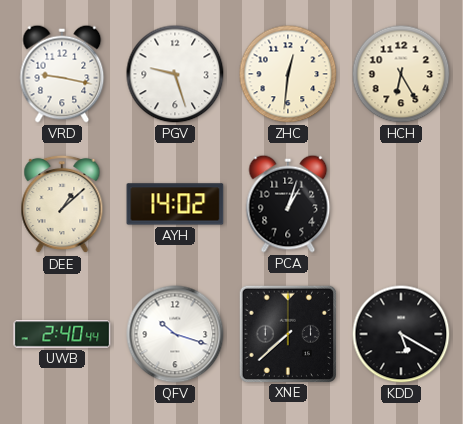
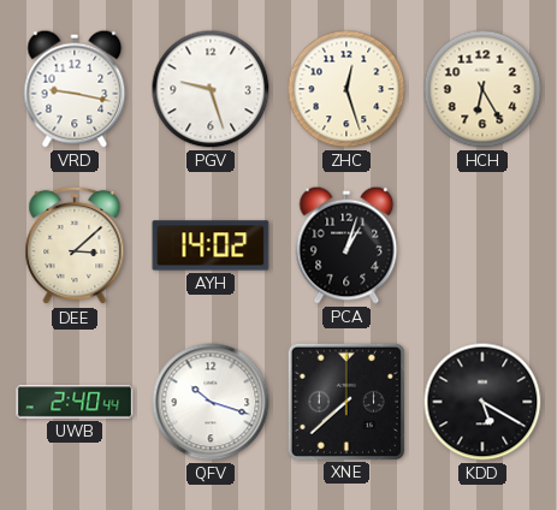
ZHC: 12:31 -> 12:27
DEE: 1:08 -> 3:08
